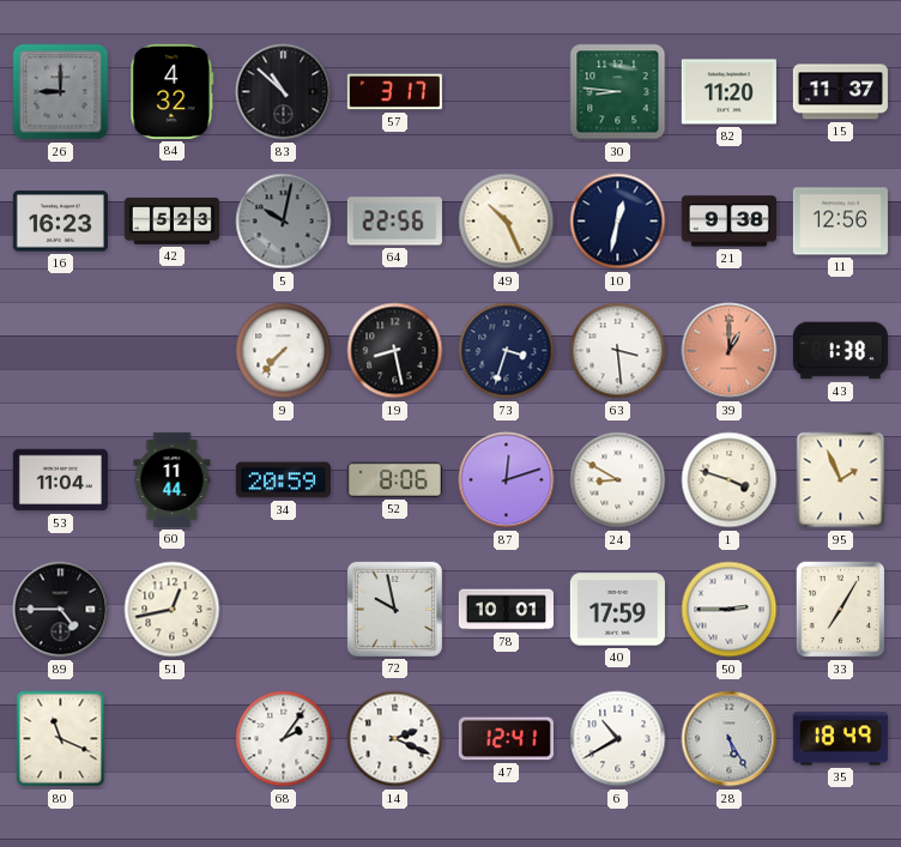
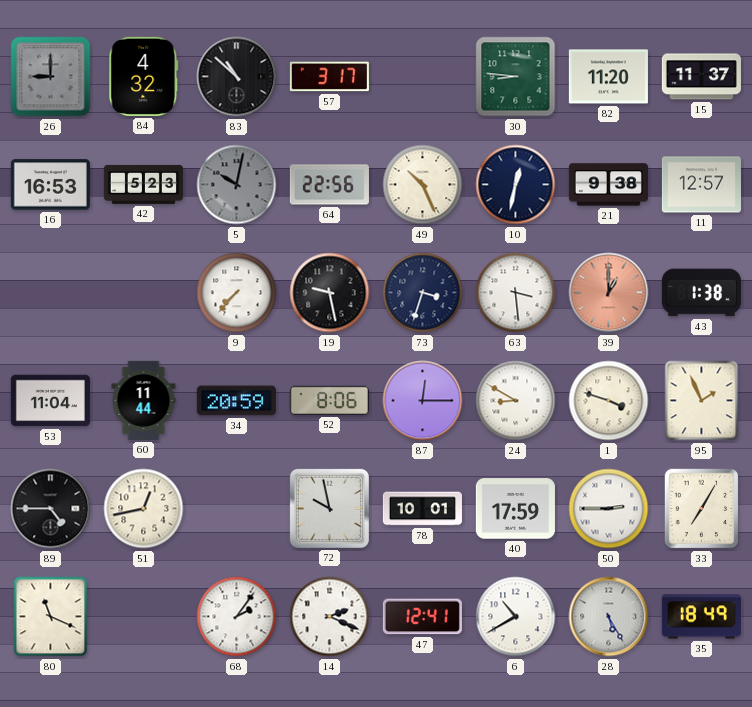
16: 16:23 -> 16:53
11: 12:56 -> 12:57
19: 8:28 -> 9:28
87: 12:12 -> 12:15
